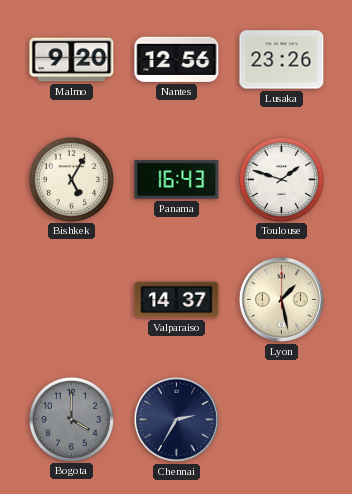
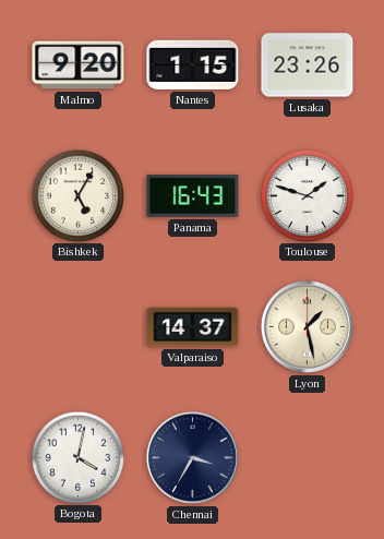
Nantes: 12:56 -> 1:15
Bogota: 4:00 -> 4:02
Bogota dial: grey -> white
Chennai: 2:35 -> 3:35
